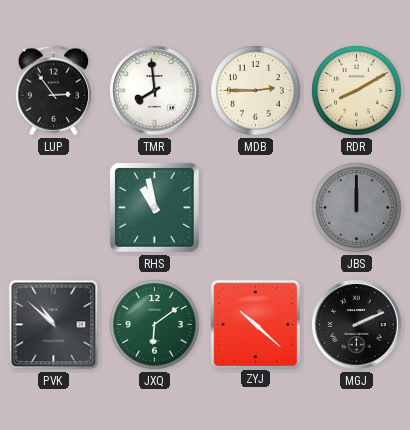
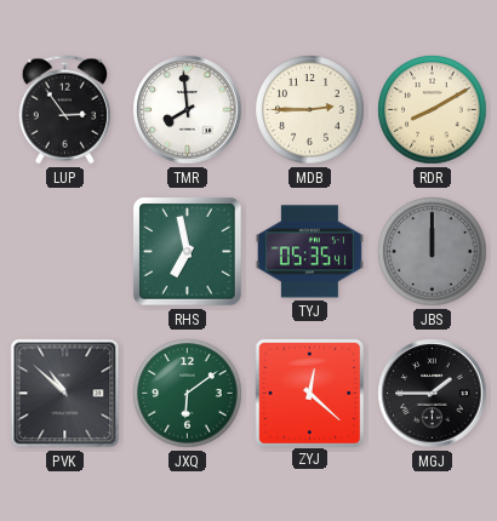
RHS: 10:58 -> 6:58
TYJ: none -> 05:35
ZYJ: 10:22 -> 12:22
MGJ: 2:11 -> 1:45
